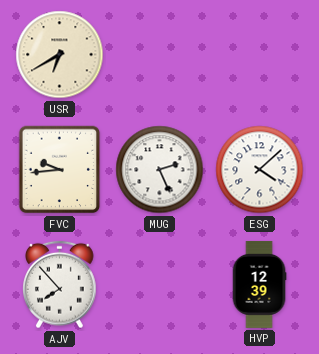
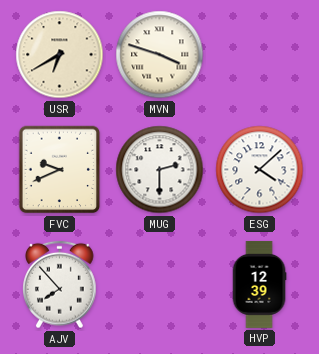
MVN: none -> 3:48
FVC: 9:44 -> 9:41
MUG: 2:26 -> 2:30
